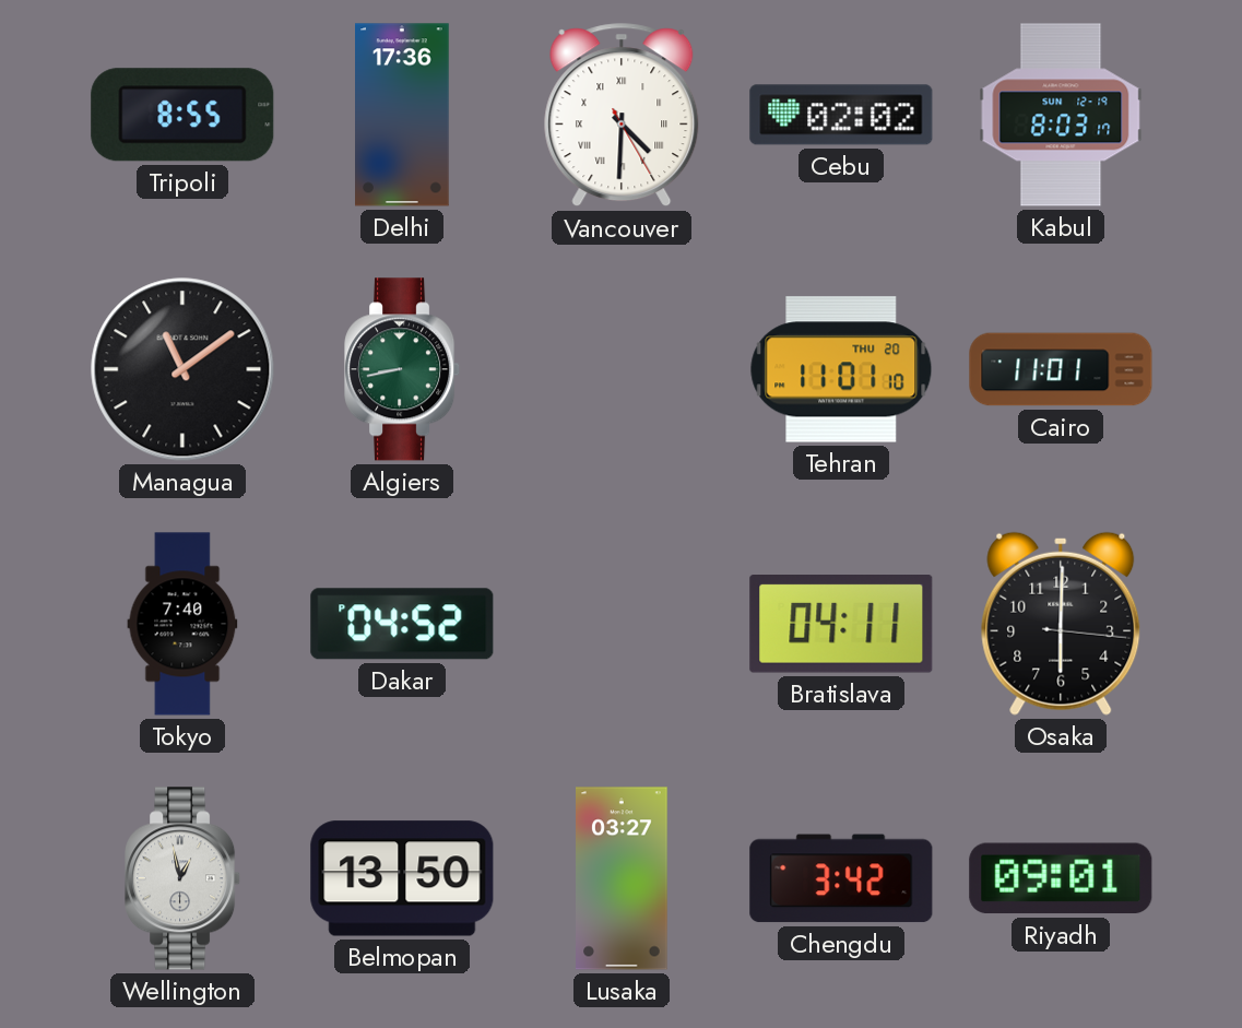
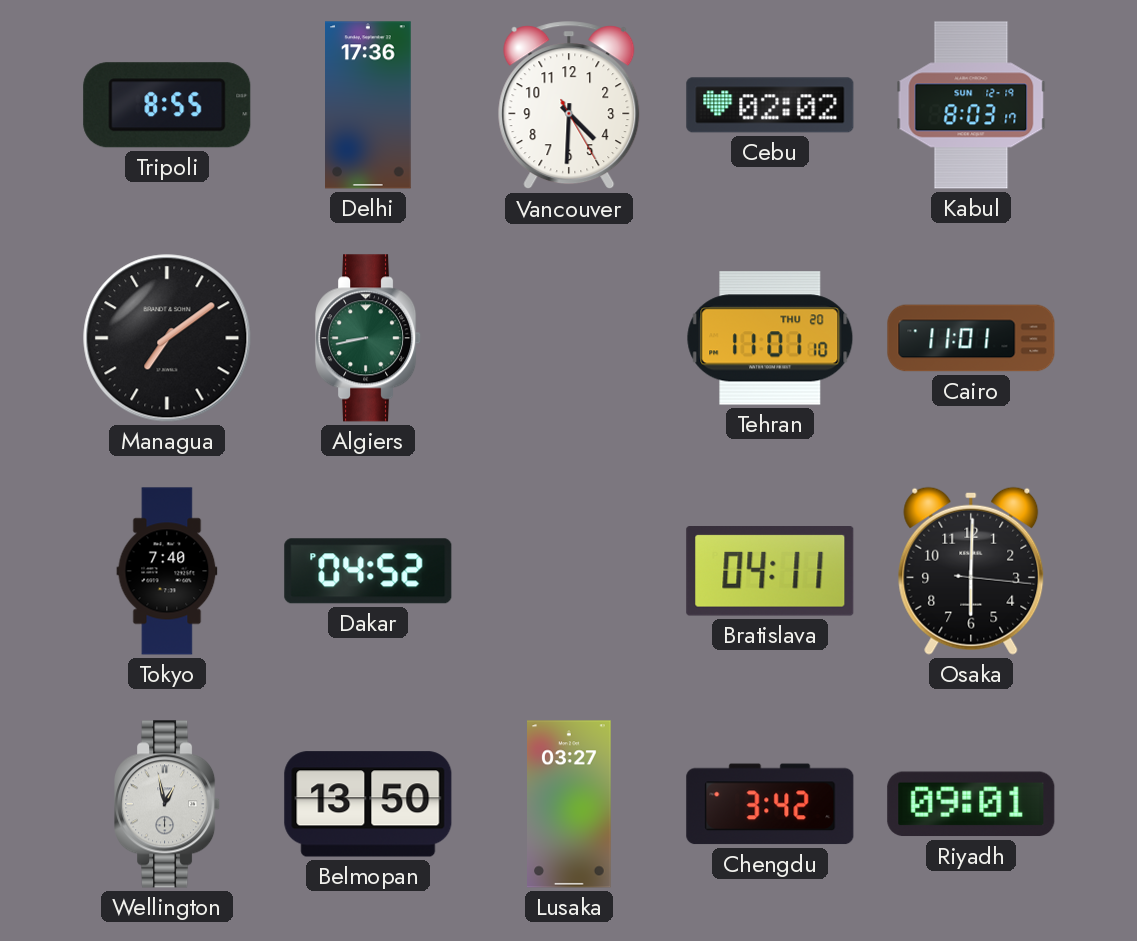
Vancouver numerals: Roman -> Arabic
Managua: 11:09 -> 7:09
